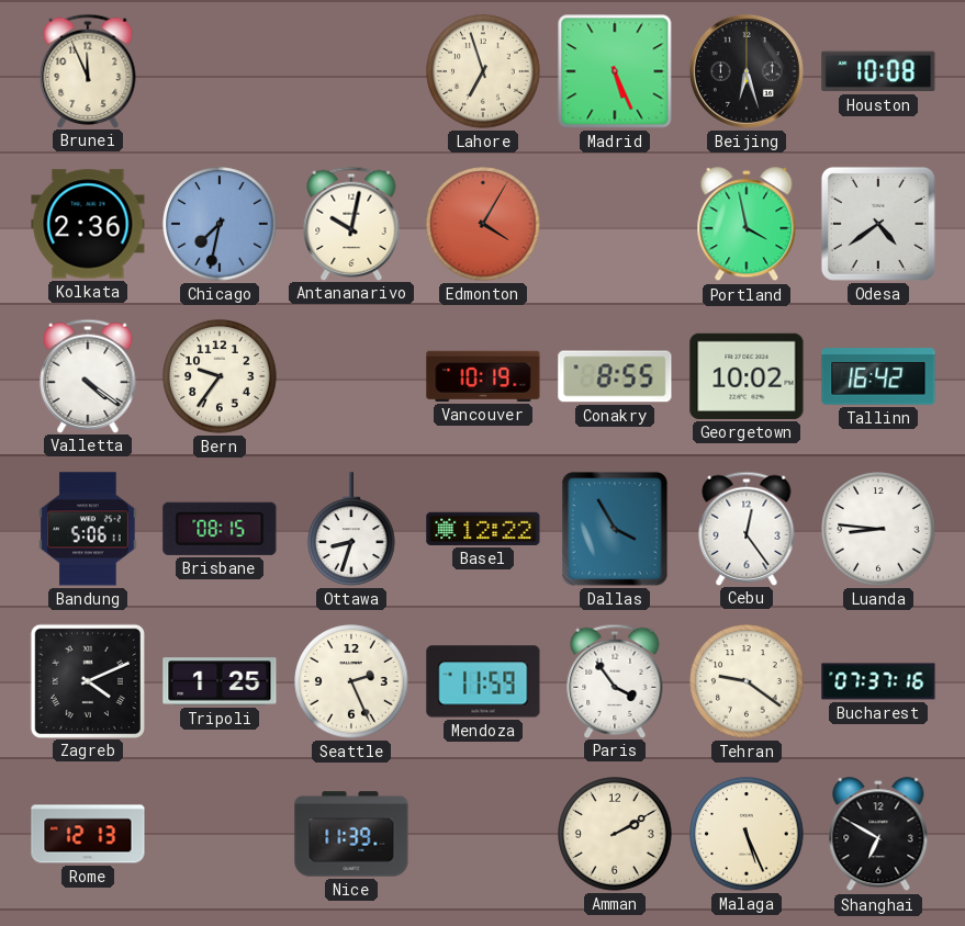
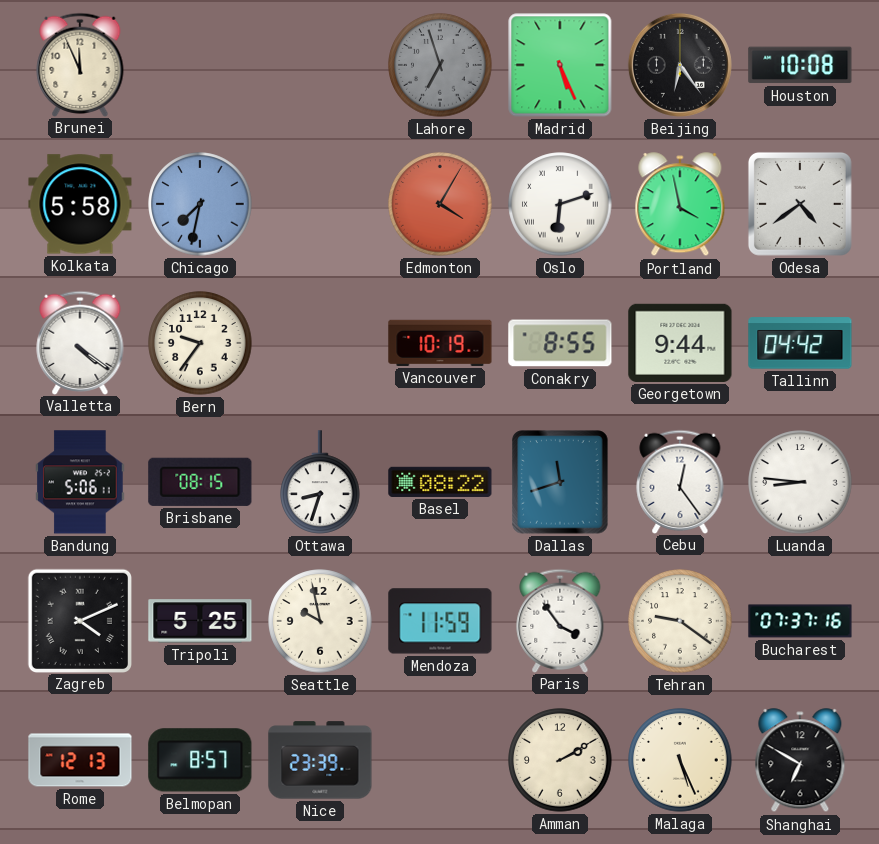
Lahore dial: cream -> grey
Beijing: 6:27 -> 6:24
Kolkata: 2:36 -> 5:58
Antananarivo: 10:02 -> none
Oslo: none -> 6:12
Georgetown: 10:02 -> 9:44
Tallinn: 16:42 -> 04:42
Basel: 12:22 -> 08:22
Dallas: 3:55 -> 11:42
Tripoli: 1:25 -> 5:25
Seattle: 2:26 -> 9:58
Belmopan: none -> 8:57
Nice: 11:39 -> 23:39
